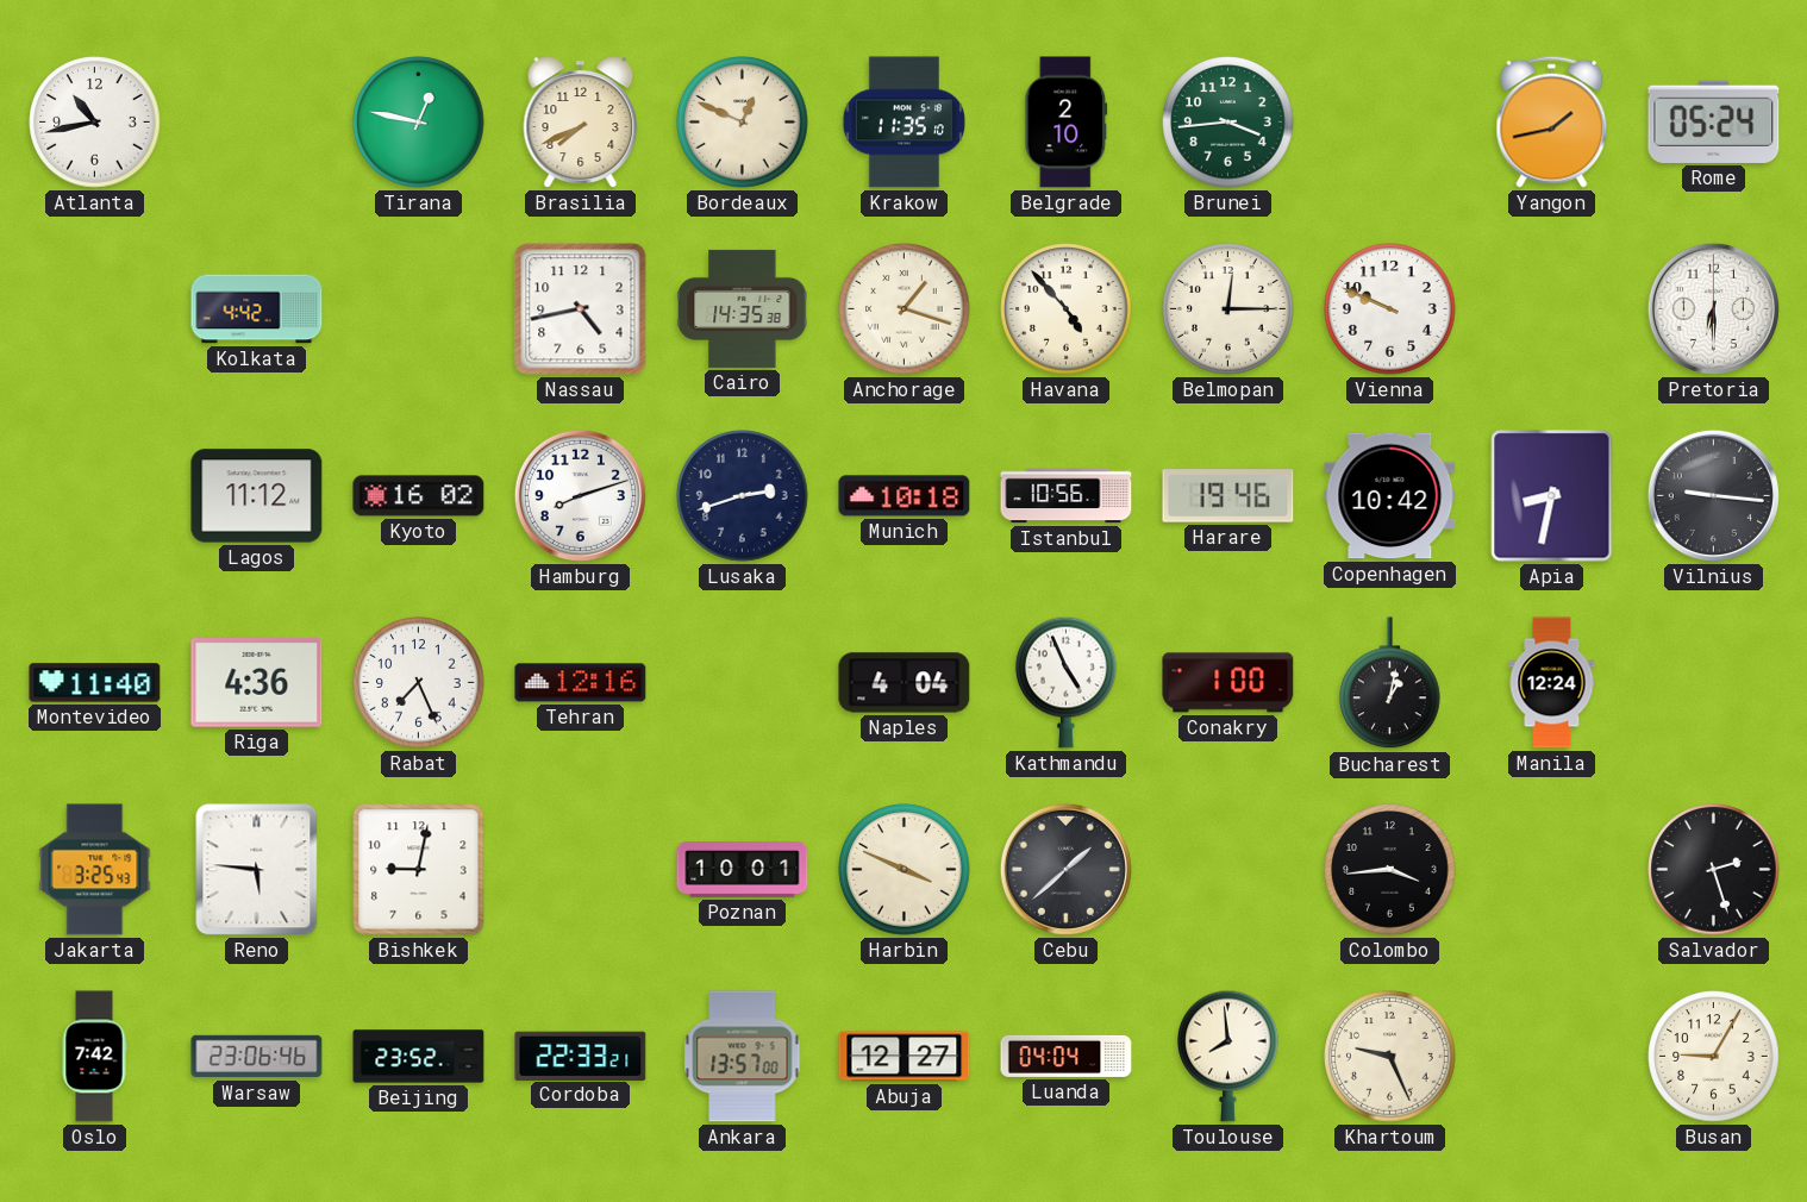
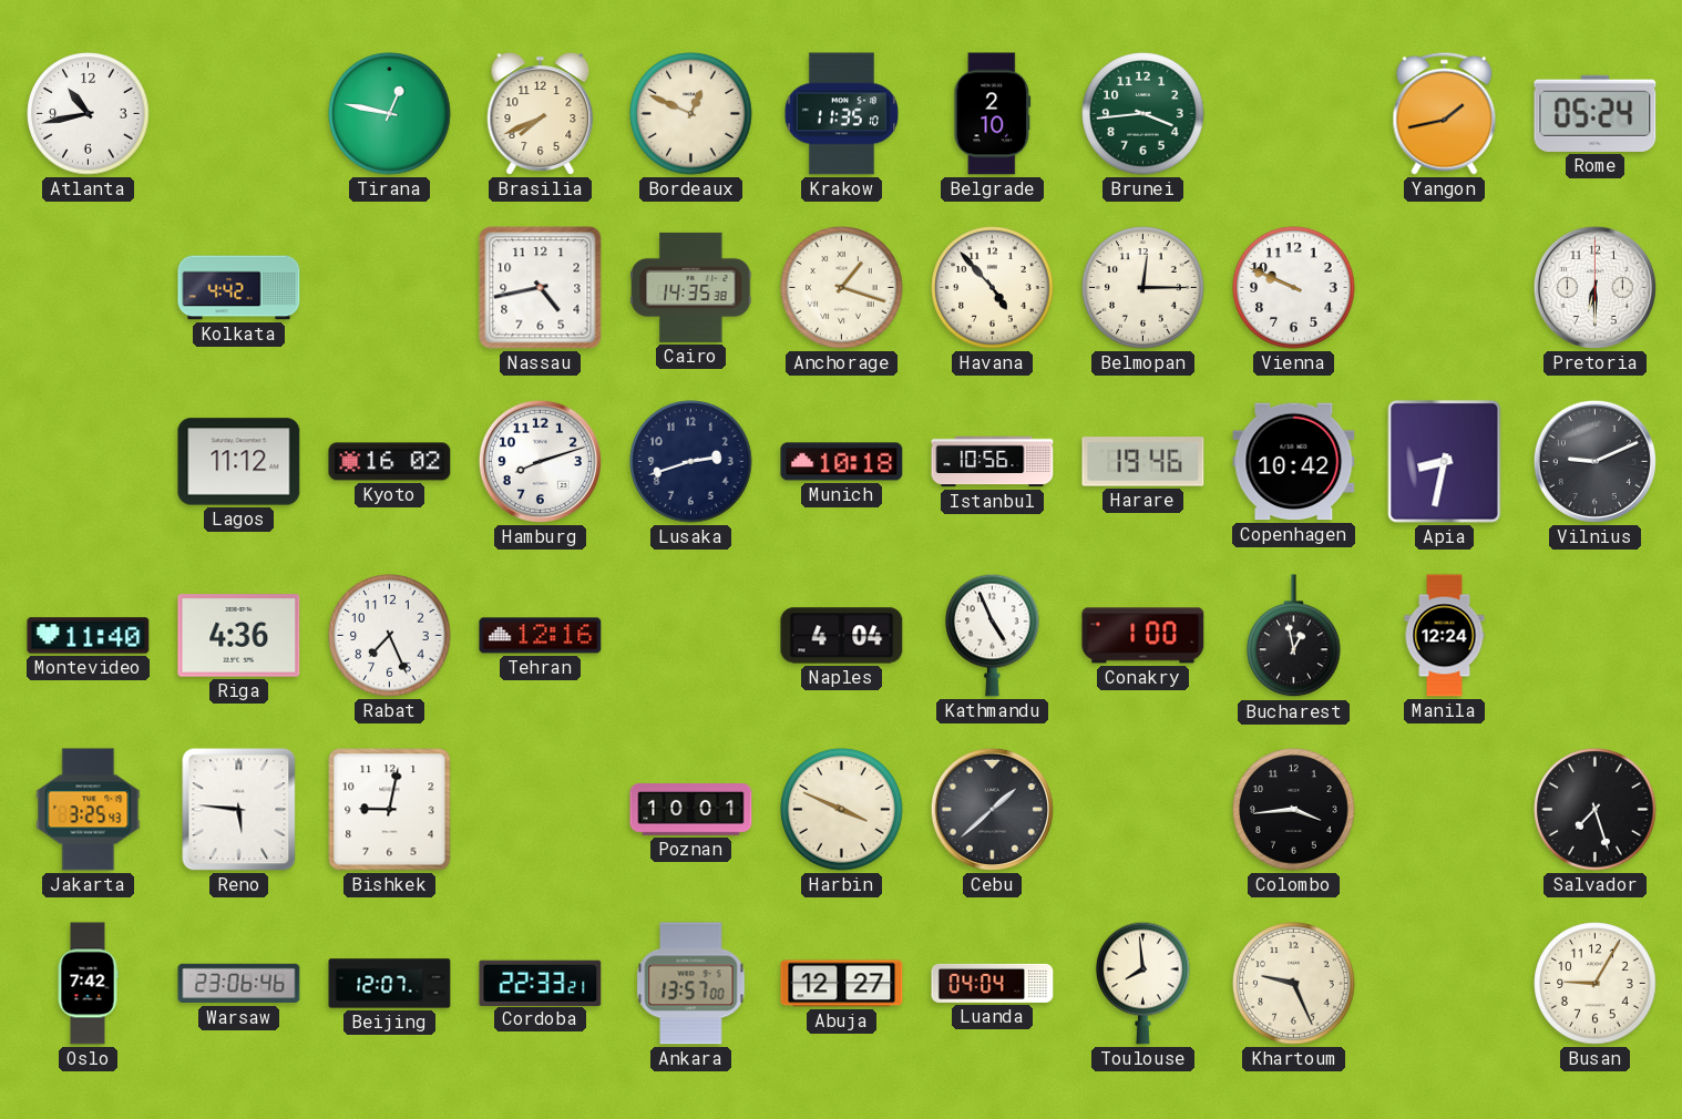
Vilnius: 9:16 -> 9:11
Bucharest: 1:02 -> 12:58
Salvador: 2:27 -> 7:27
Beijing: 23:52 -> 12:07
